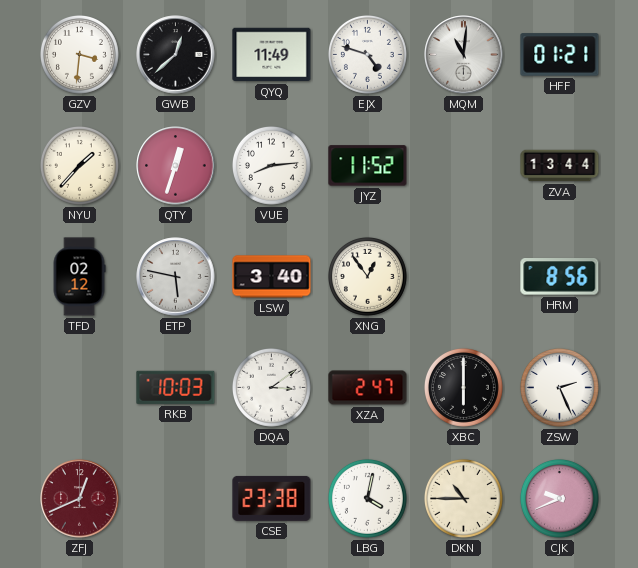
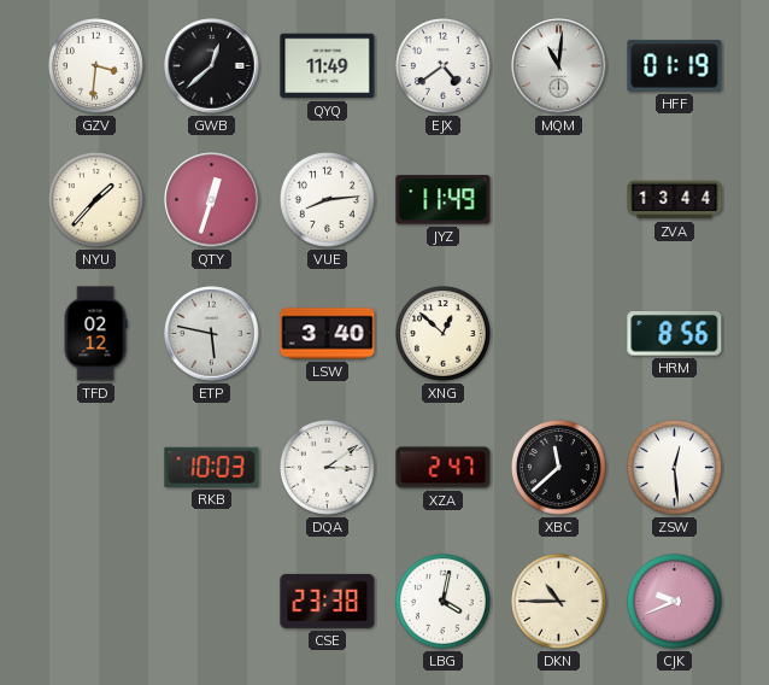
EJX: 4:48 -> 4:39
HFF: 01:21 -> 01:19
JYZ: 11:52 -> 11:49
XNG: 12:54 -> 12:52
XBC: 6:00 -> 11:38
ZSW: 2:26 -> 12:29
ZFJ: 12:41 -> none
